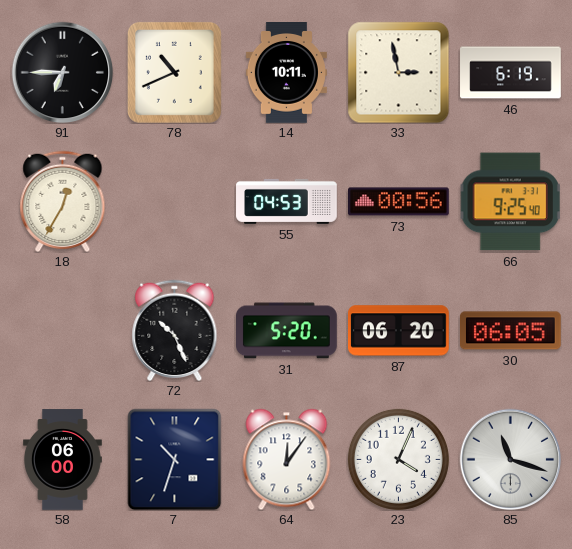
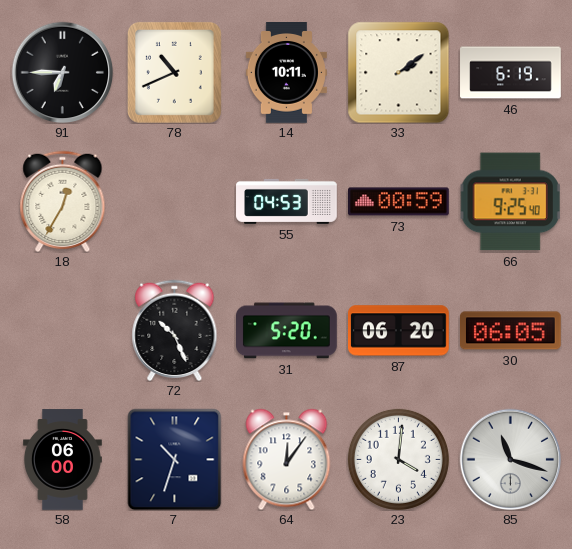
33: 2:58 -> 2:09
73: 00:56 -> 00:59
23: 4:04 -> 4:01
